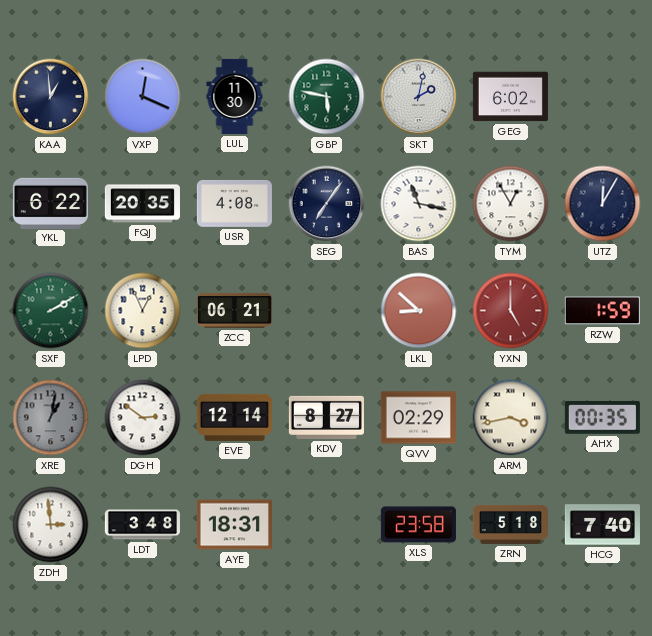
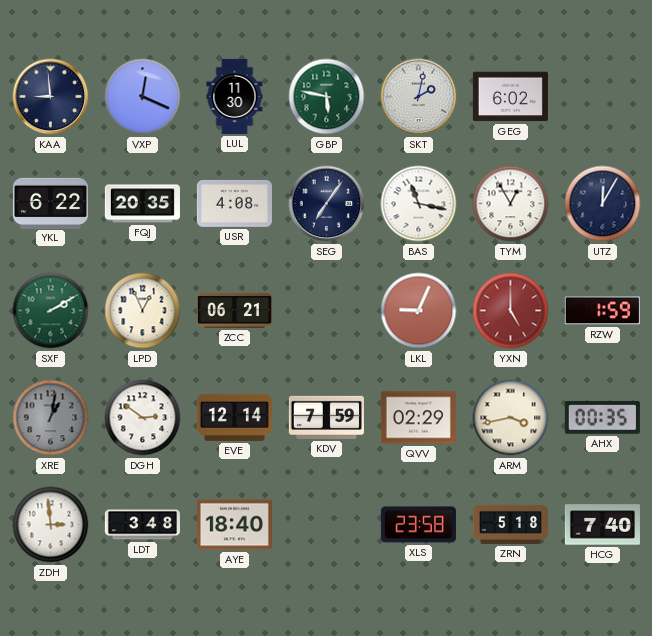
KAA: 12:59 -> 8:59
LKL: 8:52 -> 9:04
KDV: 8:27 -> 7:59
AYE: 18:31 -> 18:40
